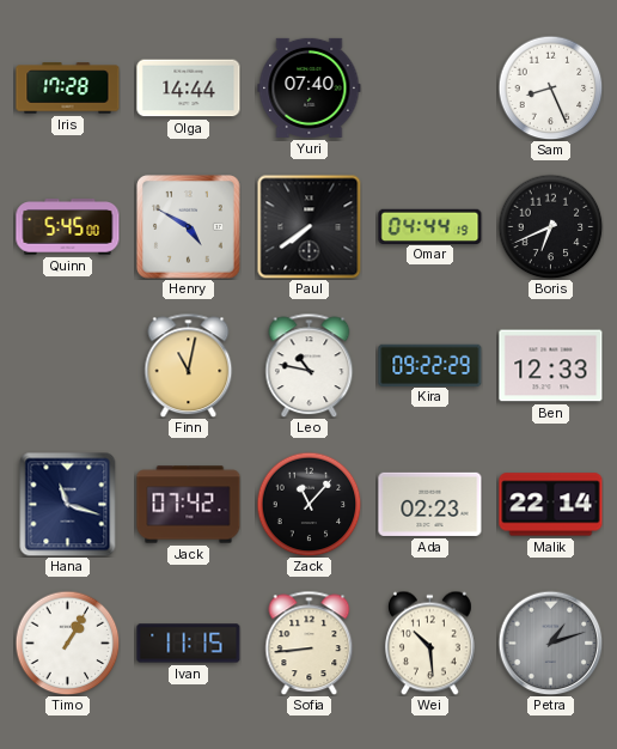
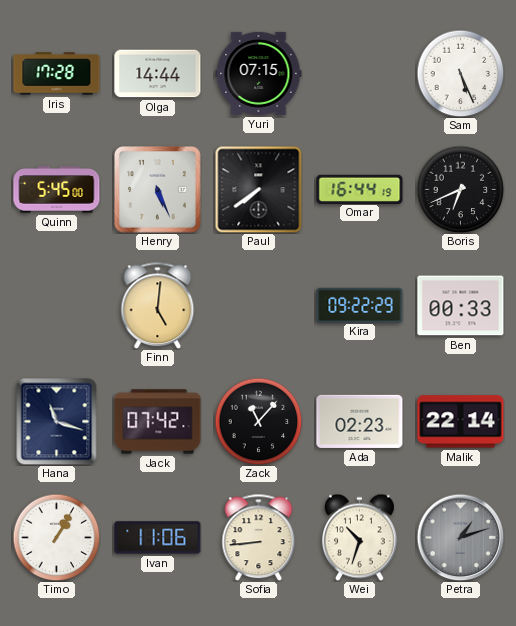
Yuri: 07:40 -> 07:15
Sam: 8:26 -> 5:26
Henry: 4:50 -> 5:26
Omar: 04:44 -> 16:44
Finn: 11:02 -> 5:01
Leo: 10:47 -> none
Ben: 12:33 -> 00:33
Ivan: 11:15 -> 11:06
Wei: 10:29 -> 10:33
